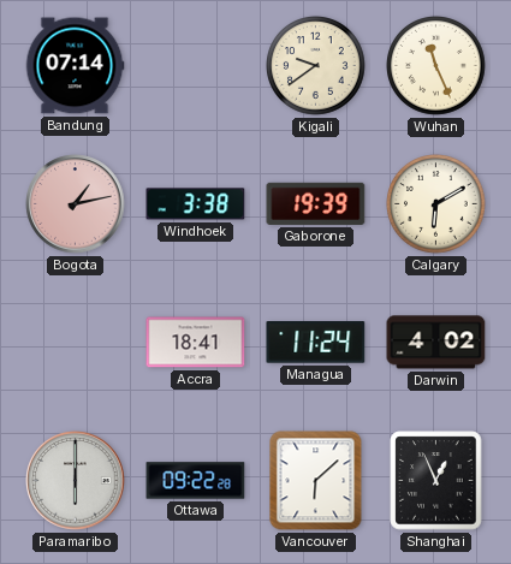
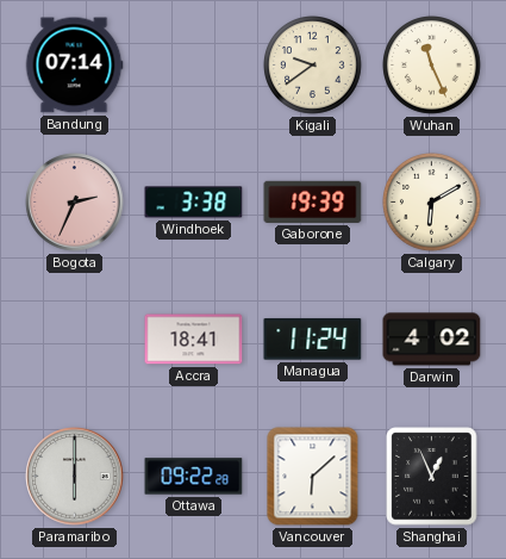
Bogota: 1:13 -> 2:34
